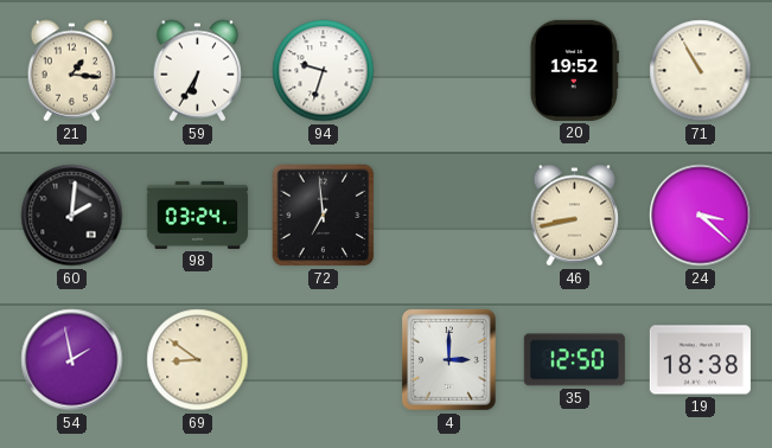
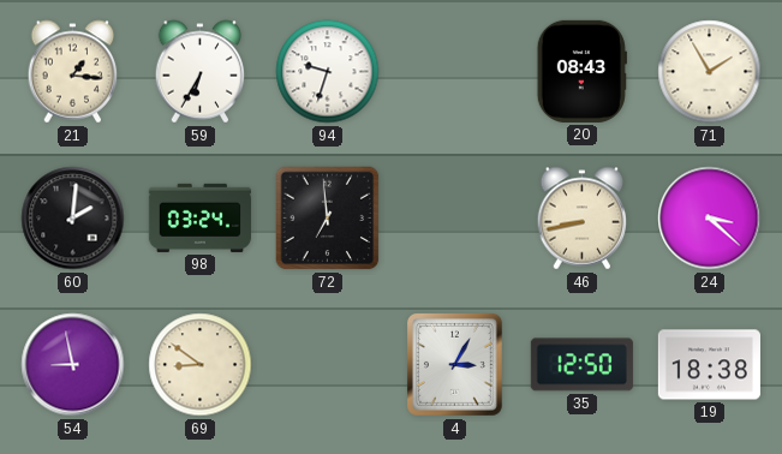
20: 19:52 -> 08:43
71: 10:55 -> 1:55
54: 1:58 -> 8:58
4: 3:00 -> 3:05
